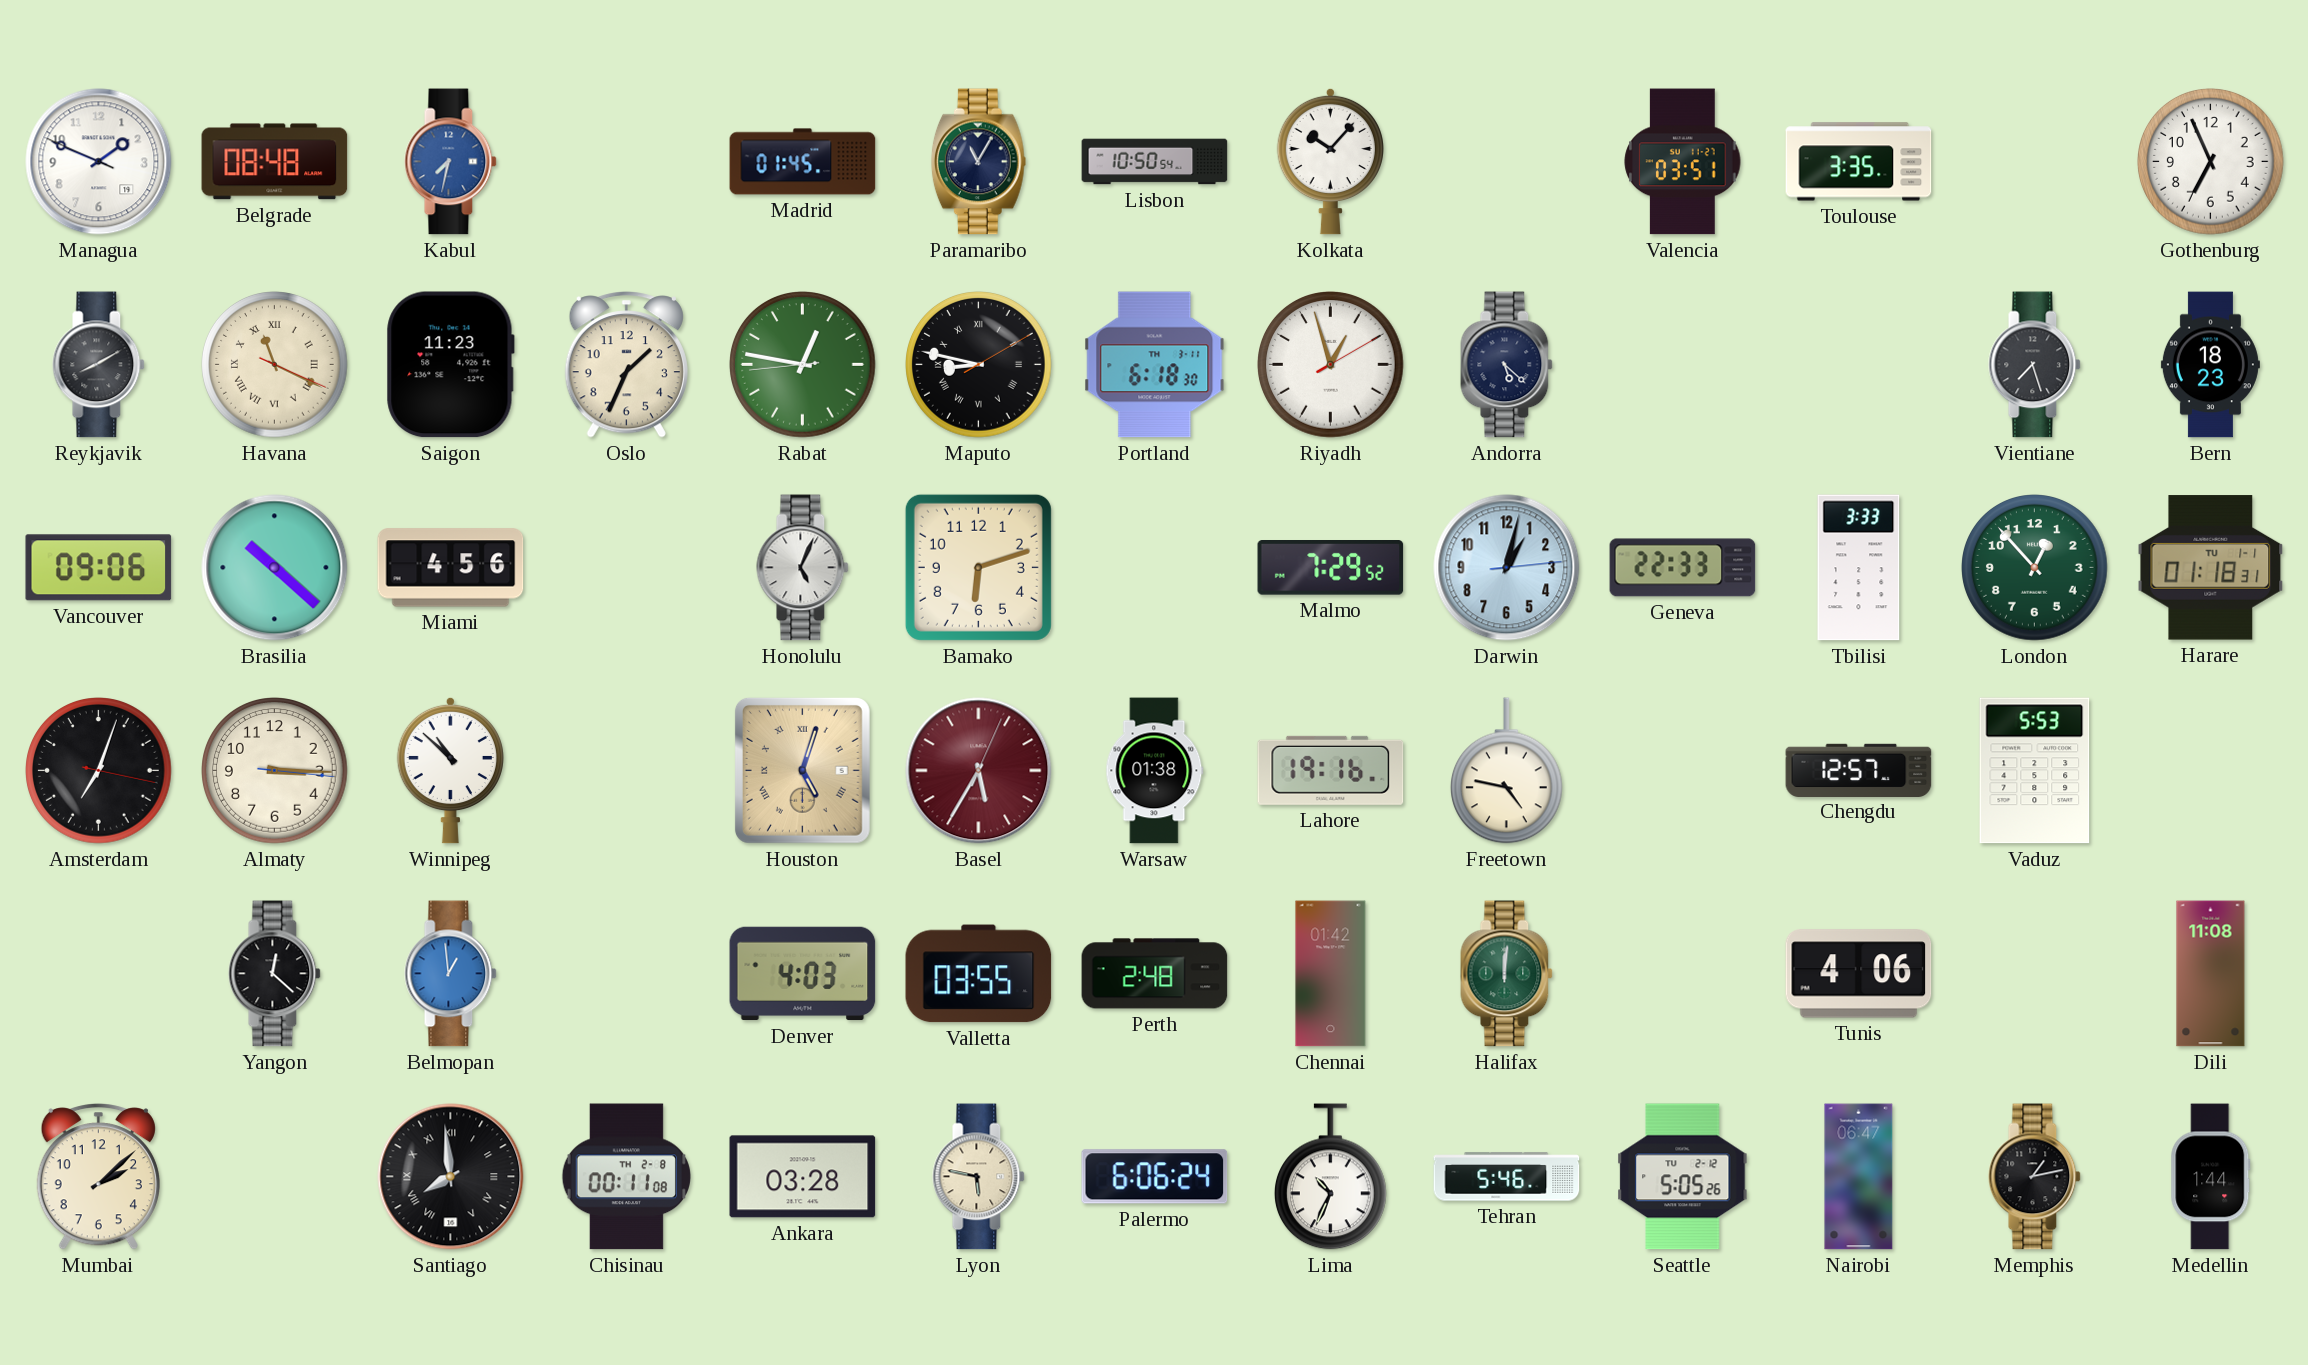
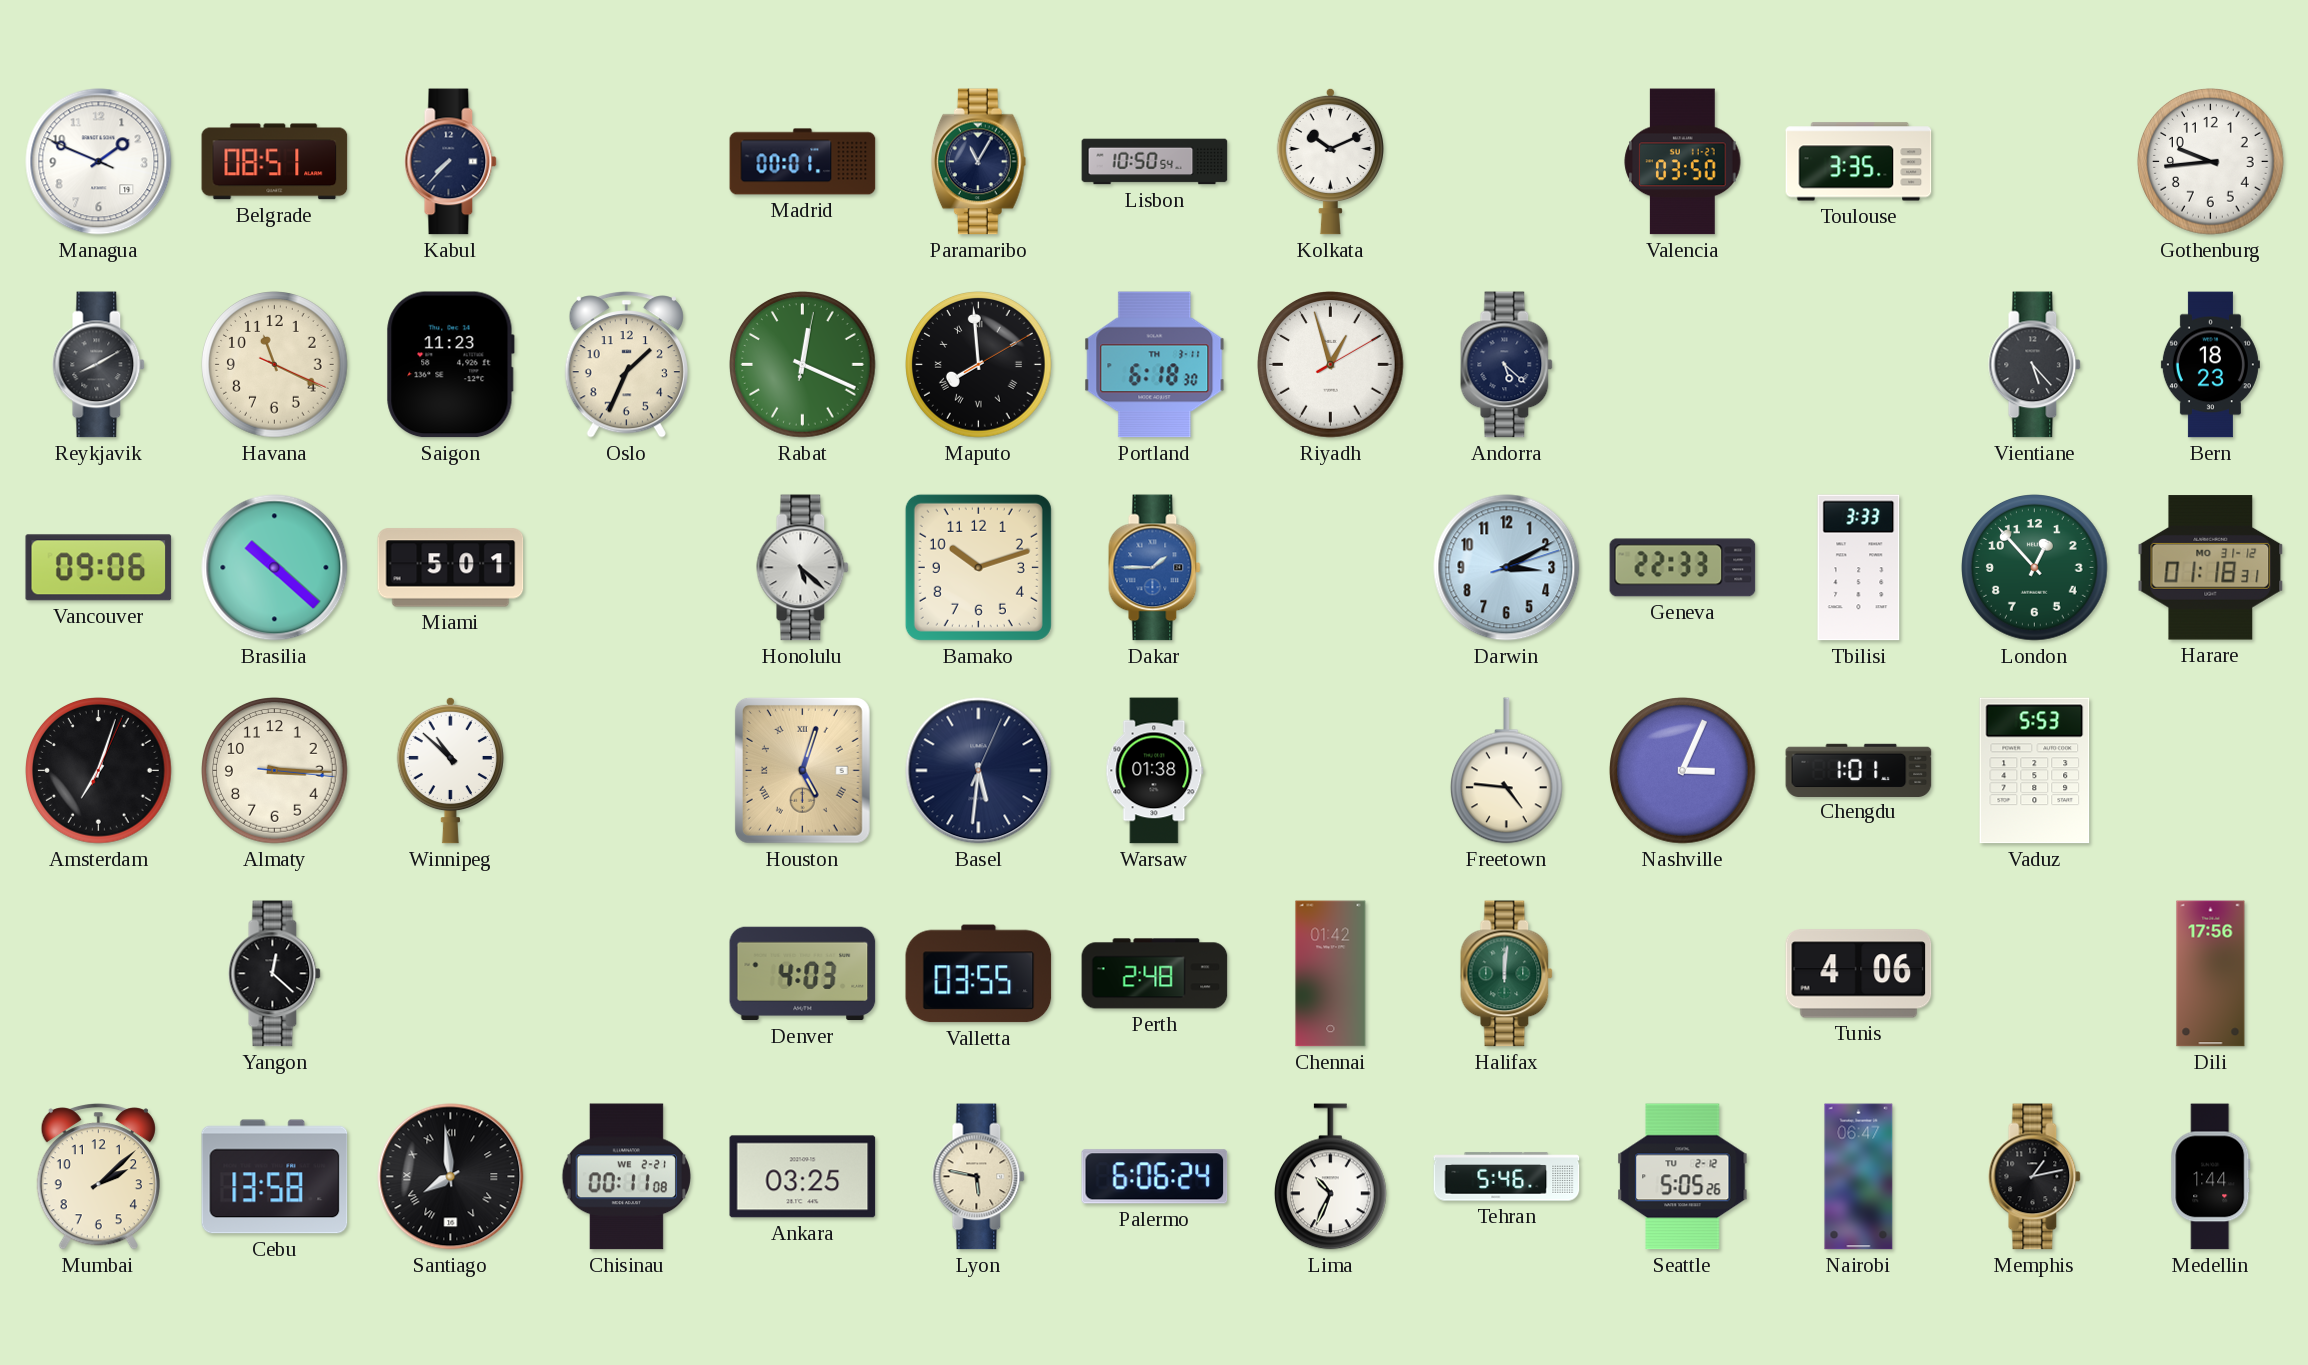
Belgrade: 08:48 -> 08:51
Kabul: 7:32 -> 7:37
Kabul dial: blue -> navy
Madrid: 01:45 -> 00:01
Kolkata: 10:07 -> 10:11
Valencia: 03:51 -> 03:50
Gothenburg: 6:56 -> 9:44
Havana numerals: Roman -> Arabic
Rabat: 12:46 -> 12:19
Maputo: 8:47 -> 7:59
Vientiane: 7:27 -> 5:23
Miami: 4:56 -> 5:01
Honolulu: 5:04 -> 5:22
Bamako: 6:12 -> 10:12
Dakar: none -> 1:45
Malmo: 7:29 -> none
Darwin: 1:02 -> 3:10
Harare date: TU 1-1 -> MO 31-12
Amsterdam: 7:03:17 -> 7:03:04
Basel: 5:35 -> 5:31
Basel dial: burgundy -> navy
Lahore: 19:16 -> none
Freetown: 4:47 -> 4:46
Nashville: none -> 3:04
Chengdu: 12:57 -> 1:01
Belmopan: 12:59 -> none
Dili: 11:08 -> 17:56
Cebu: none -> 13:58
Chisinau date: TH 2-8 -> WE 2-21
Ankara: 03:28 -> 03:25
